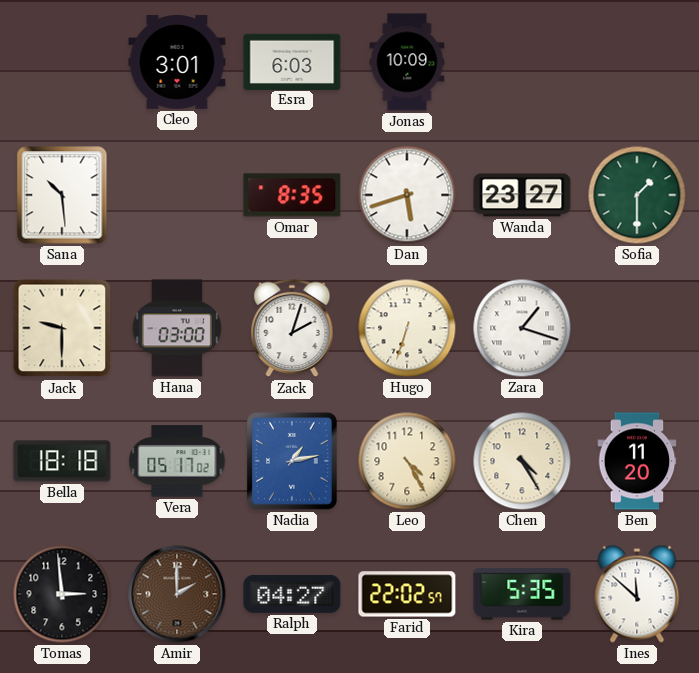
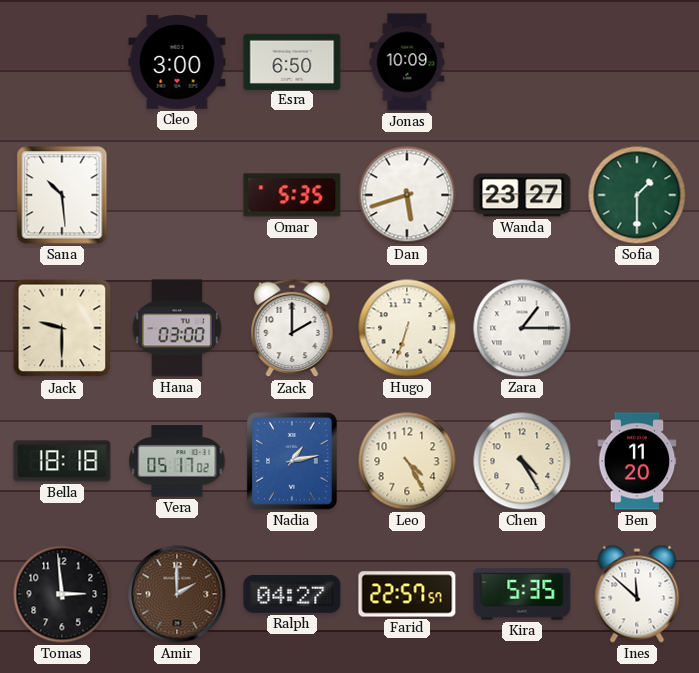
Cleo: 3:01 -> 3:00
Esra: 6:03 -> 6:50
Omar: 8:35 -> 5:35
Zack: 2:03 -> 2:00
Zara: 1:18 -> 1:15
Farid: 22:02 -> 22:57
